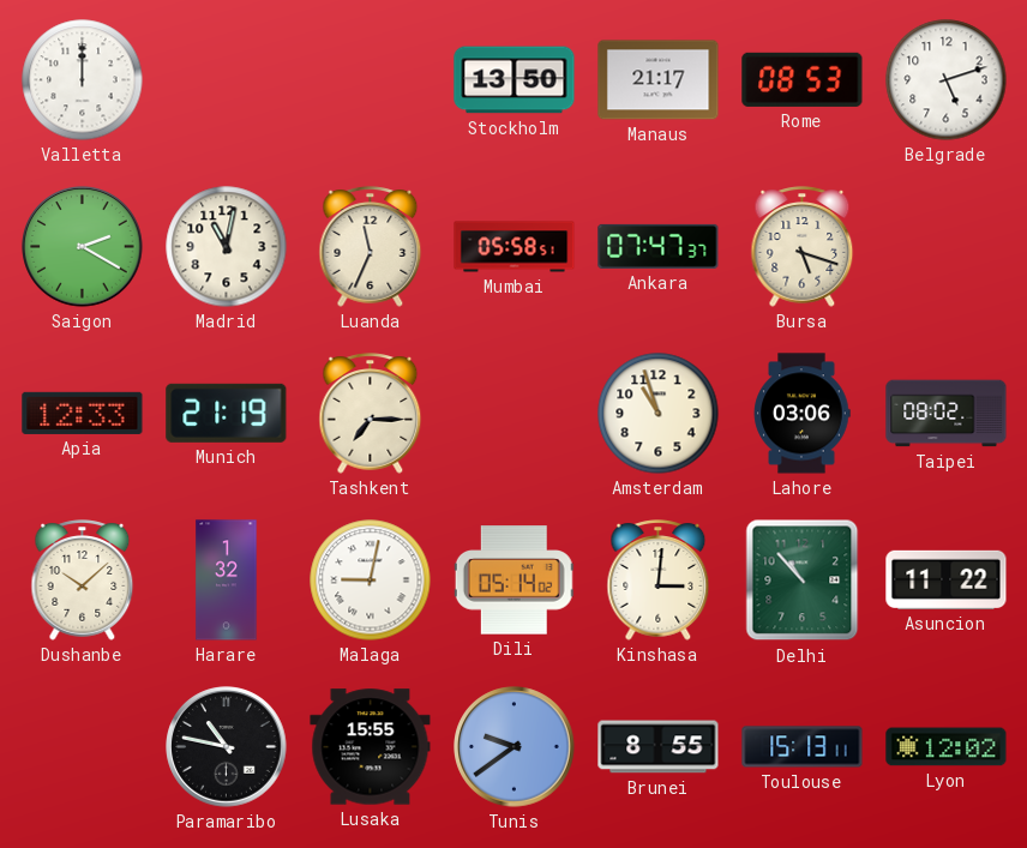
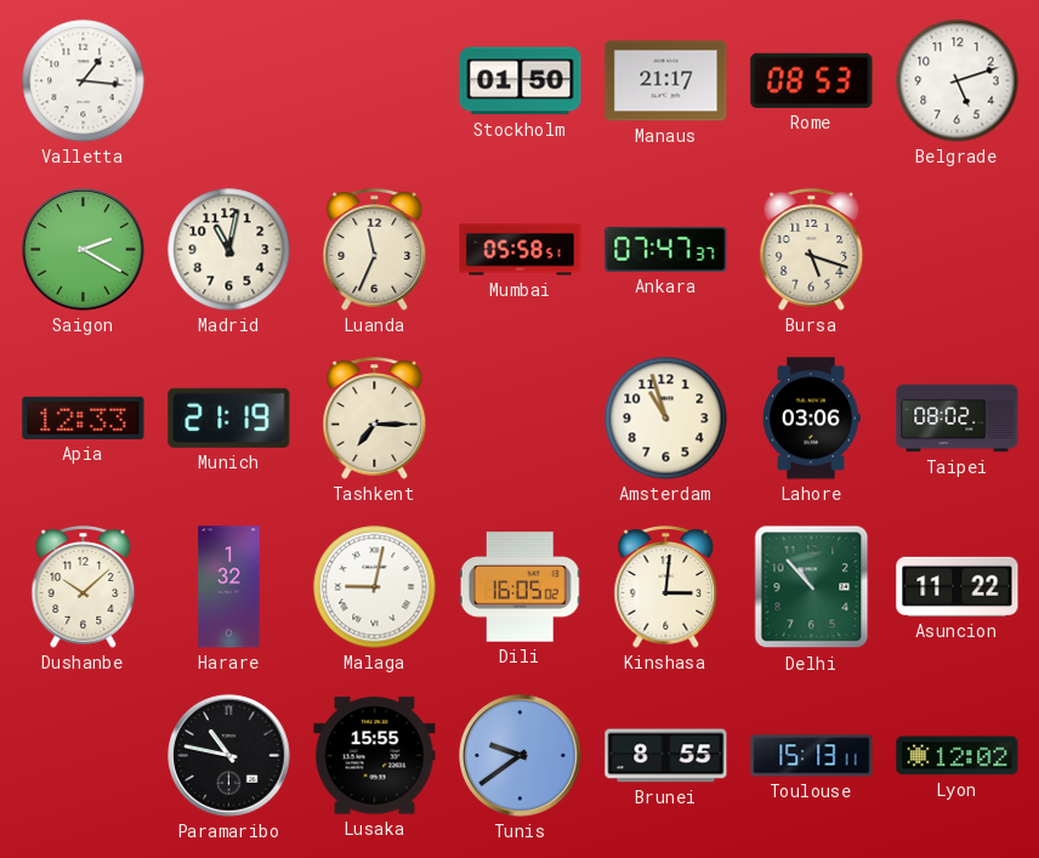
Valletta: 12:00 -> 1:16
Stockholm: 13:50 -> 01:50
Dili: 05:14 -> 16:05
